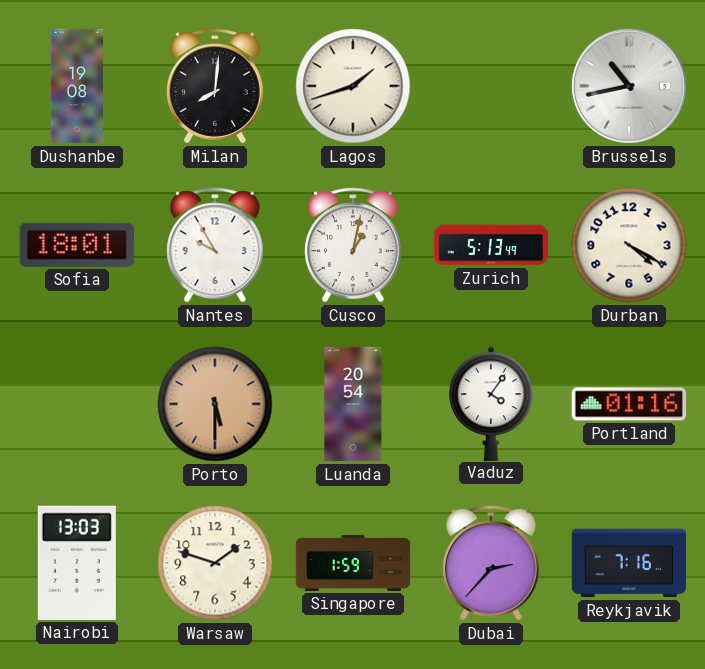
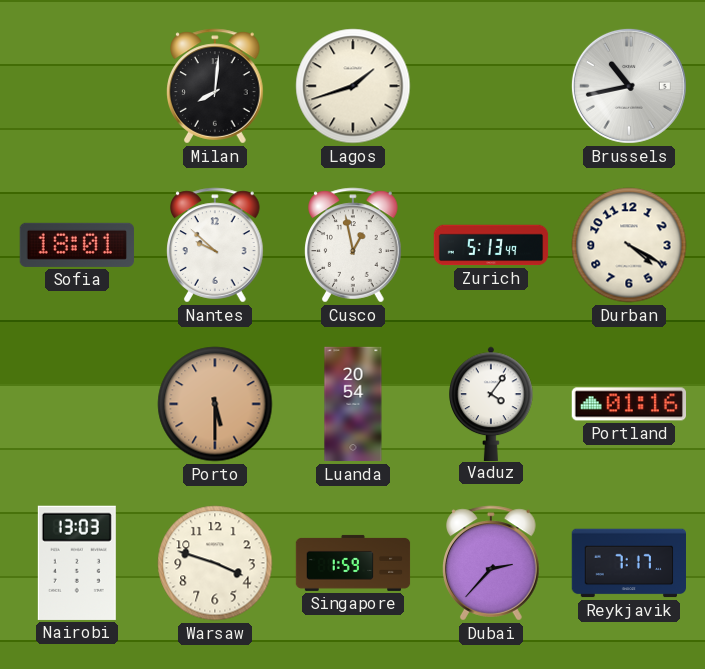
Dushanbe: 19:08 -> none
Nantes: 9:55 -> 9:52
Cusco: 1:02 -> 12:58
Warsaw: 1:48 -> 3:48
Reykjavik: 7:16 -> 7:17
